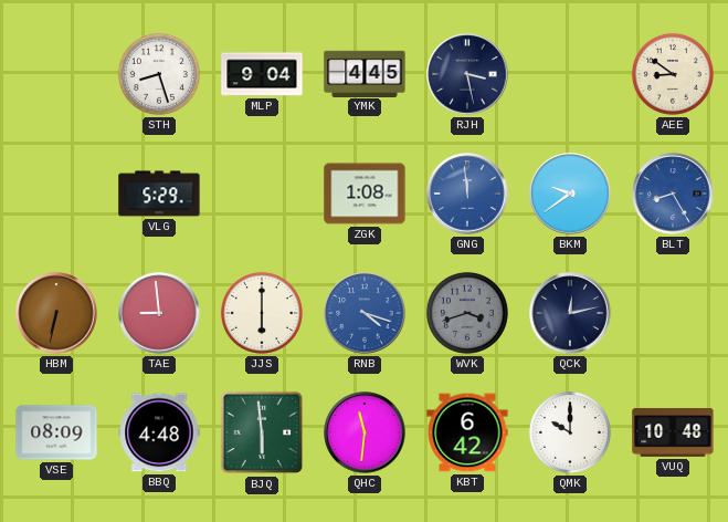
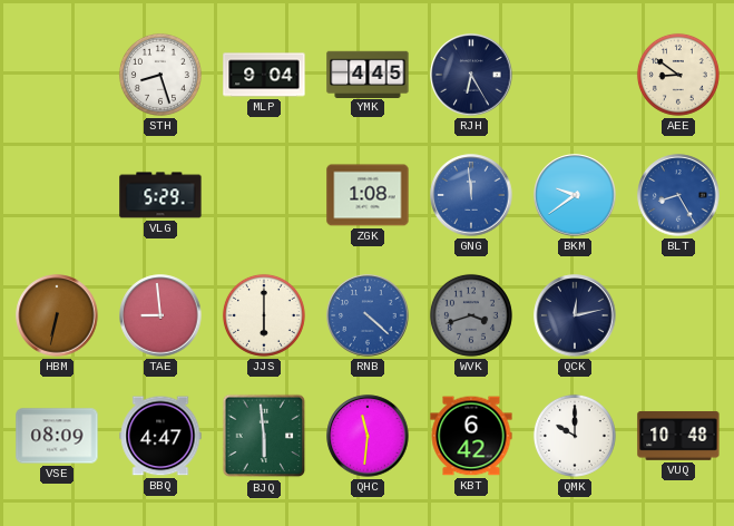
RJH: 3:28 -> 6:25
RNB: 4:18 -> 4:22
BBQ: 4:48 -> 4:47
